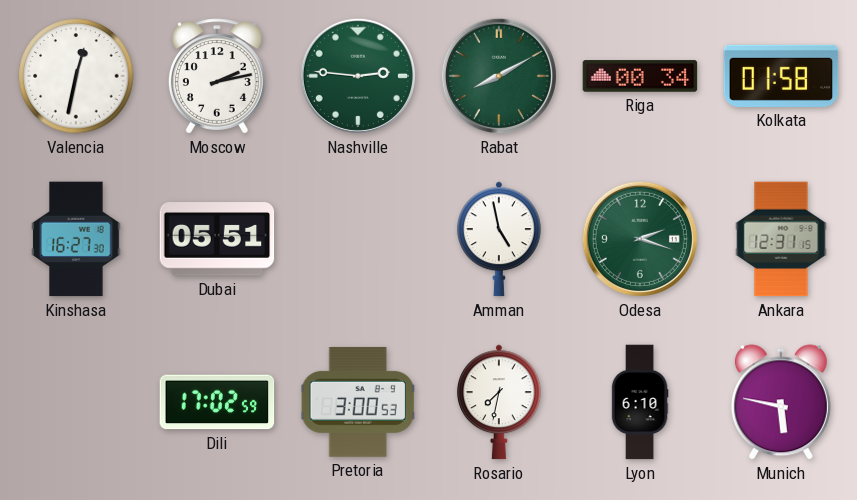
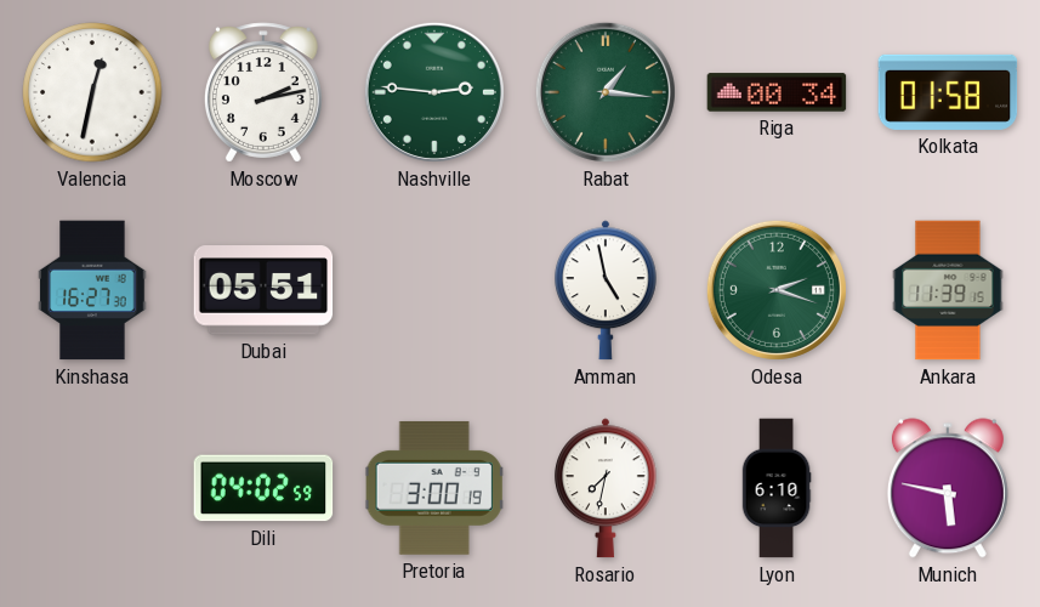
Rabat: 8:10 -> 1:16
Ankara: 12:31 -> 11:39
Dili: 17:02 -> 04:02
Pretoria: 3:00:53 -> 3:00:19
